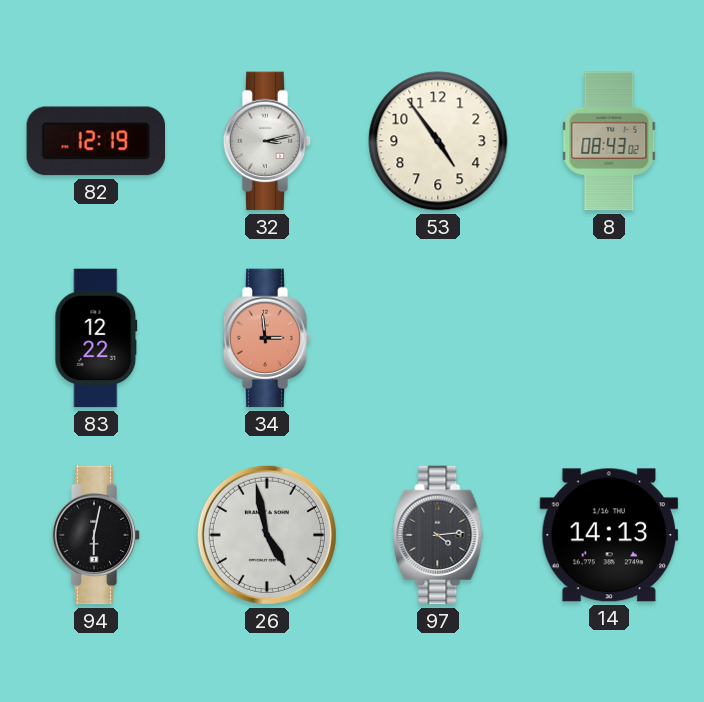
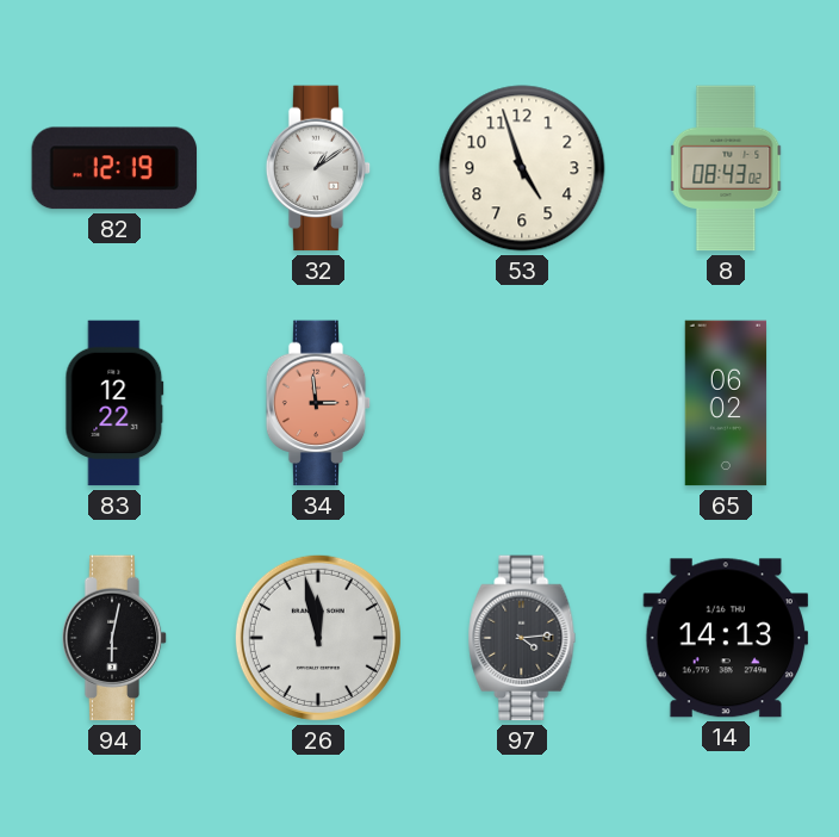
32: 3:13 -> 1:09
53: 4:54 -> 4:57
65: none -> 06:02
26: 4:58 -> 11:58
